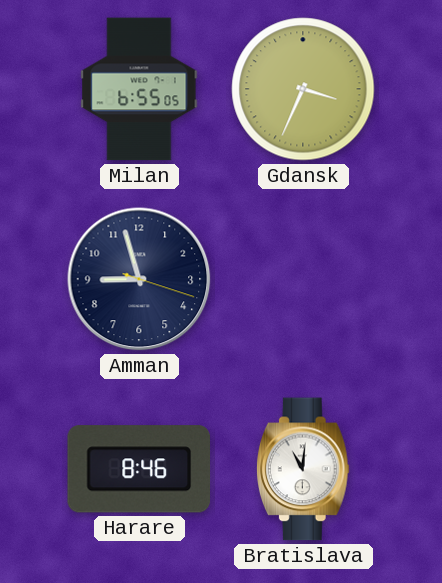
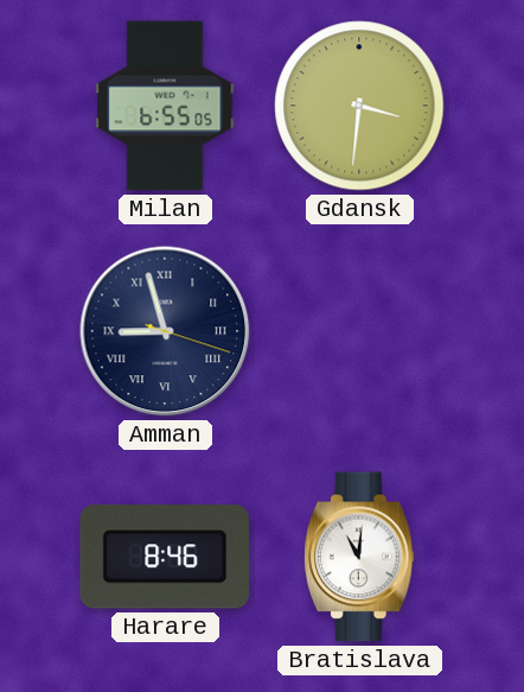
Gdansk: 3:34 -> 3:31
Amman numerals: Arabic -> Roman
